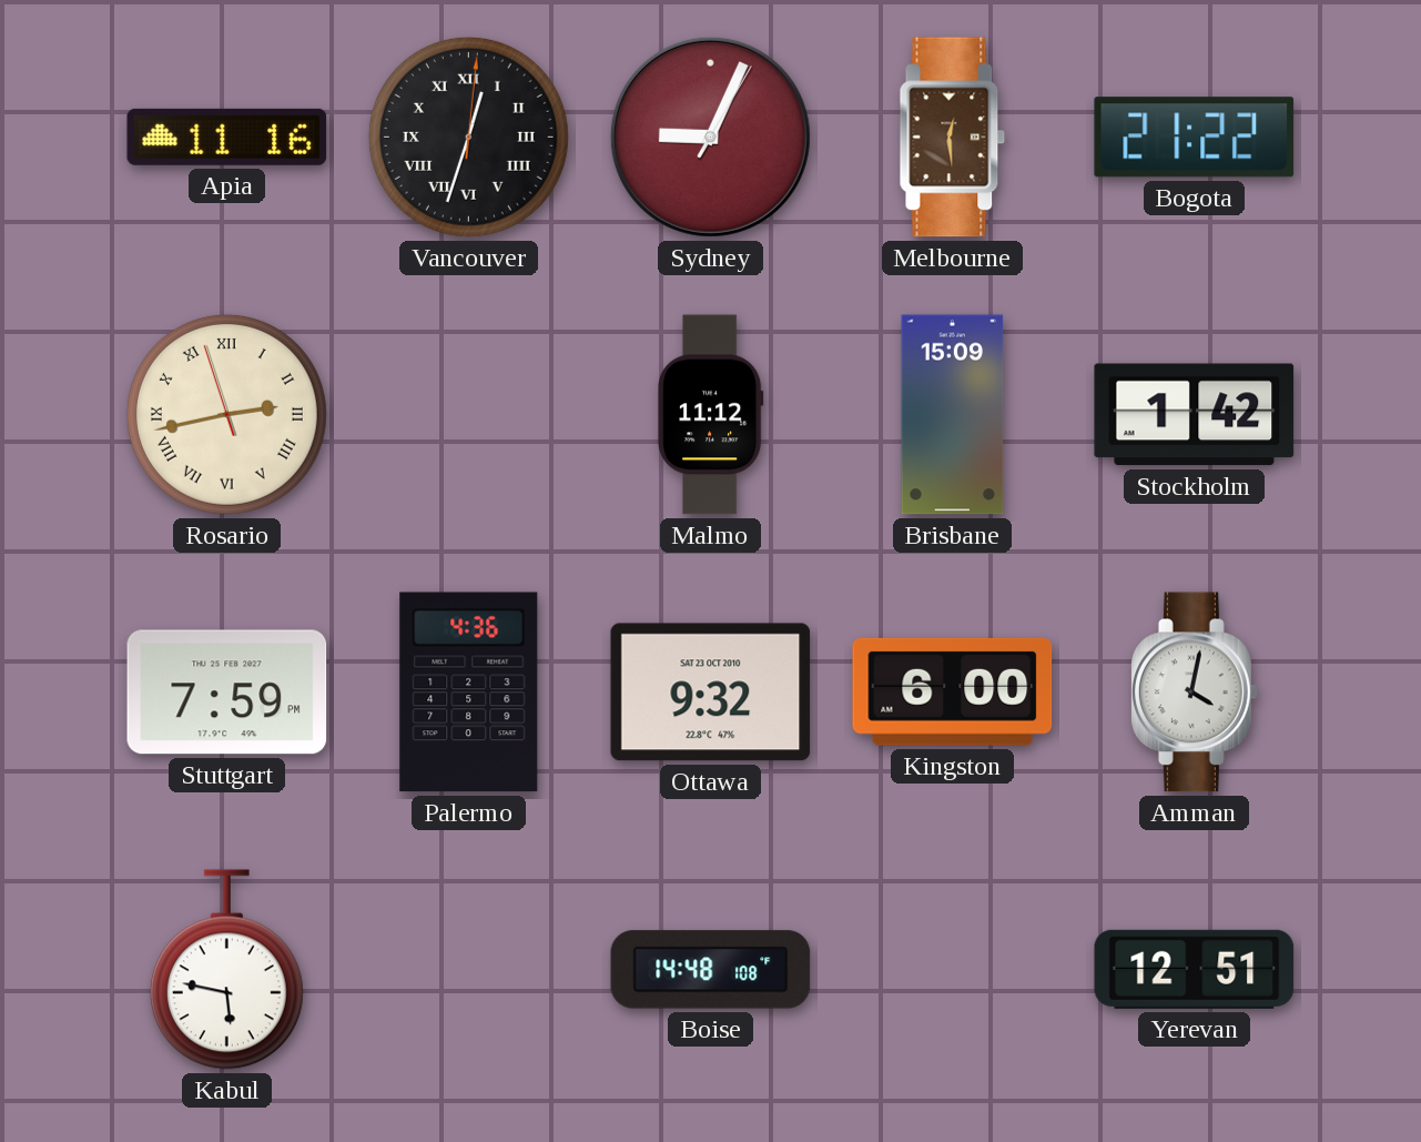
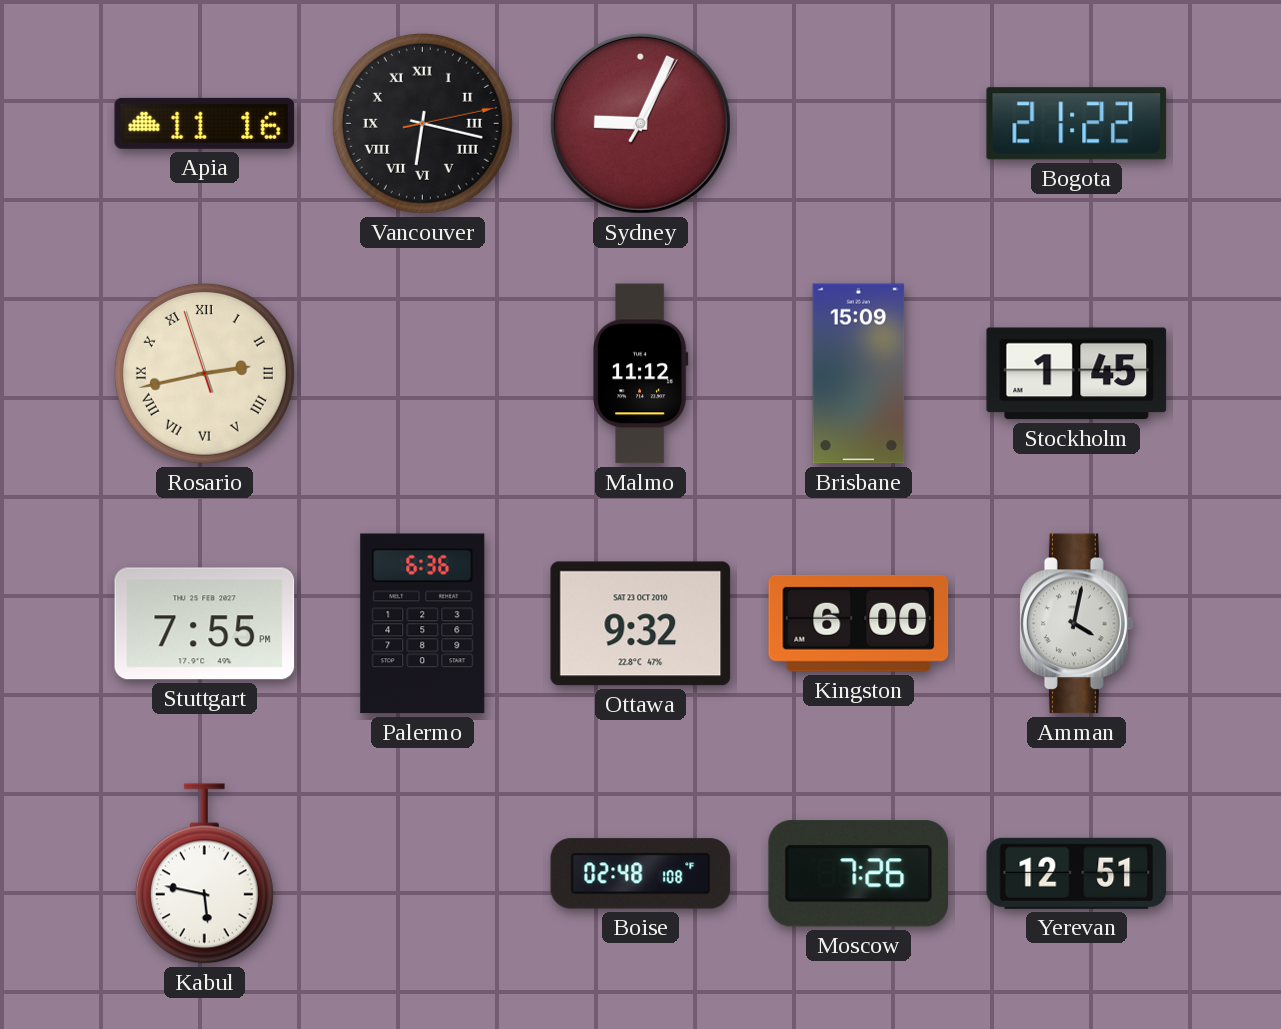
Vancouver: 12:33 -> 6:17
Melbourne: 12:29 -> none
Stockholm: 1:42 -> 1:45
Stuttgart: 7:59 -> 7:55
Palermo: 4:36 -> 6:36
Boise: 14:48 -> 02:48
Moscow: none -> 7:26
